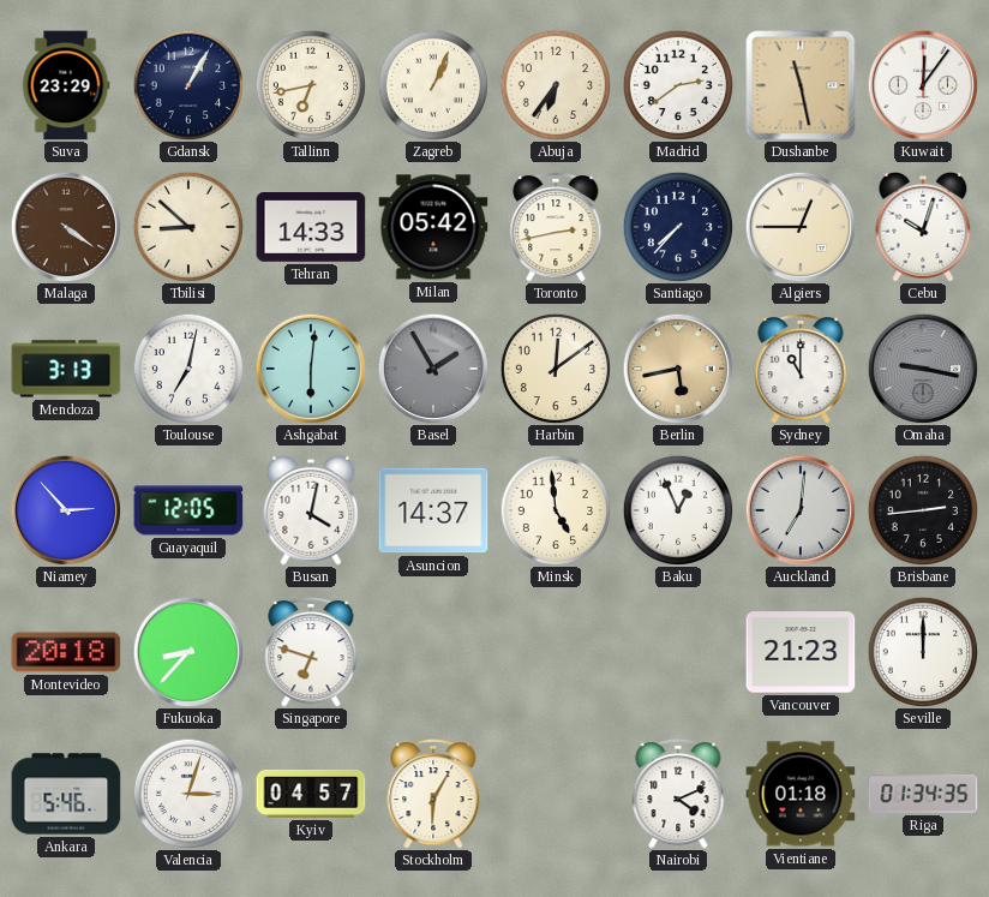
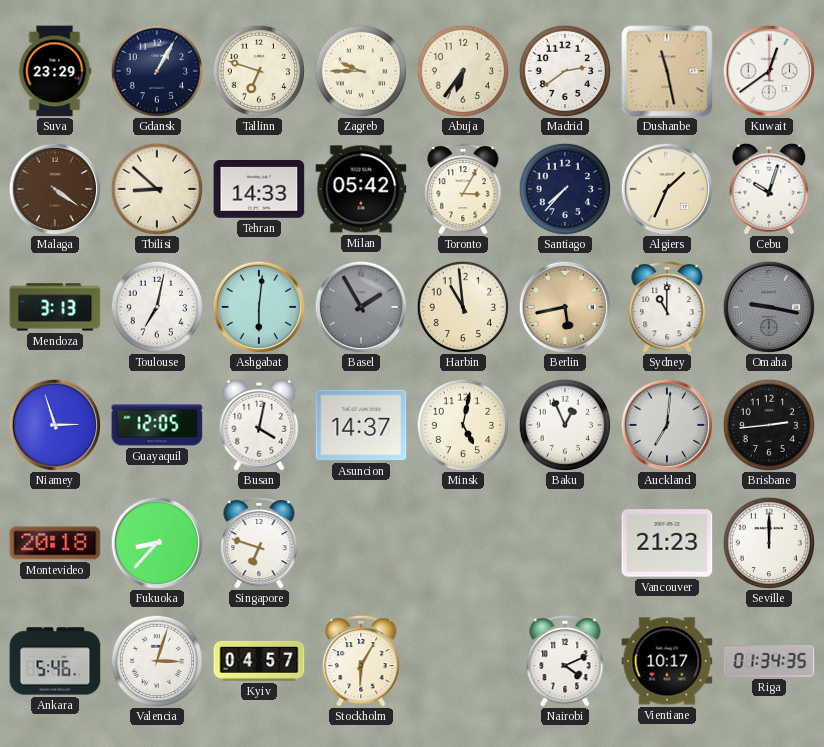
Tallinn: 6:43 -> 6:48
Zagreb: 1:04 -> 9:45
Kuwait: 12:06 -> 12:39
Toronto: 2:43 -> 3:05
Algiers: 12:45 -> 1:34
Harbin: 12:09 -> 10:59
Niamey: 2:53 -> 2:57
Minsk: 4:59 -> 5:02
Vientiane: 01:18 -> 10:17
